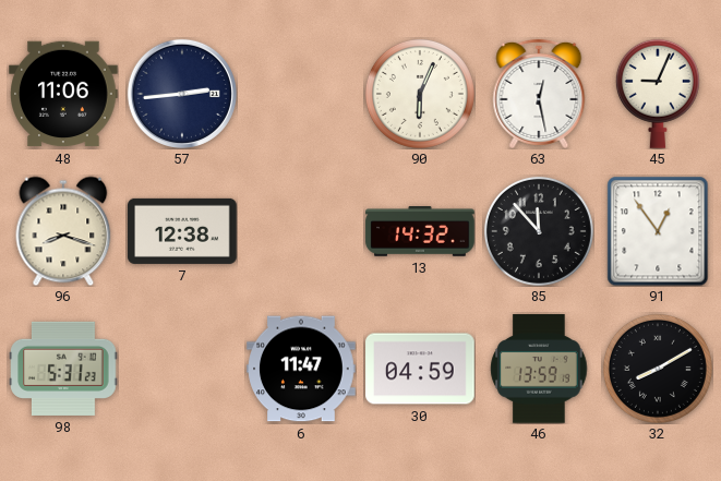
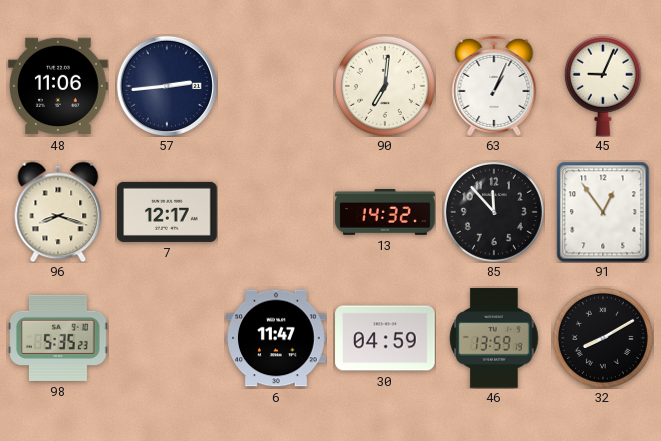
90: 6:04 -> 7:01
63: 12:28 -> 1:04
7: 12:38 -> 12:17
98: 5:31 -> 5:35
